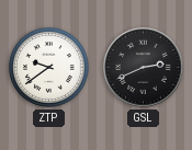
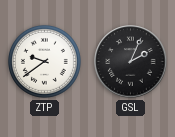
GSL: 2:41 -> 2:04
